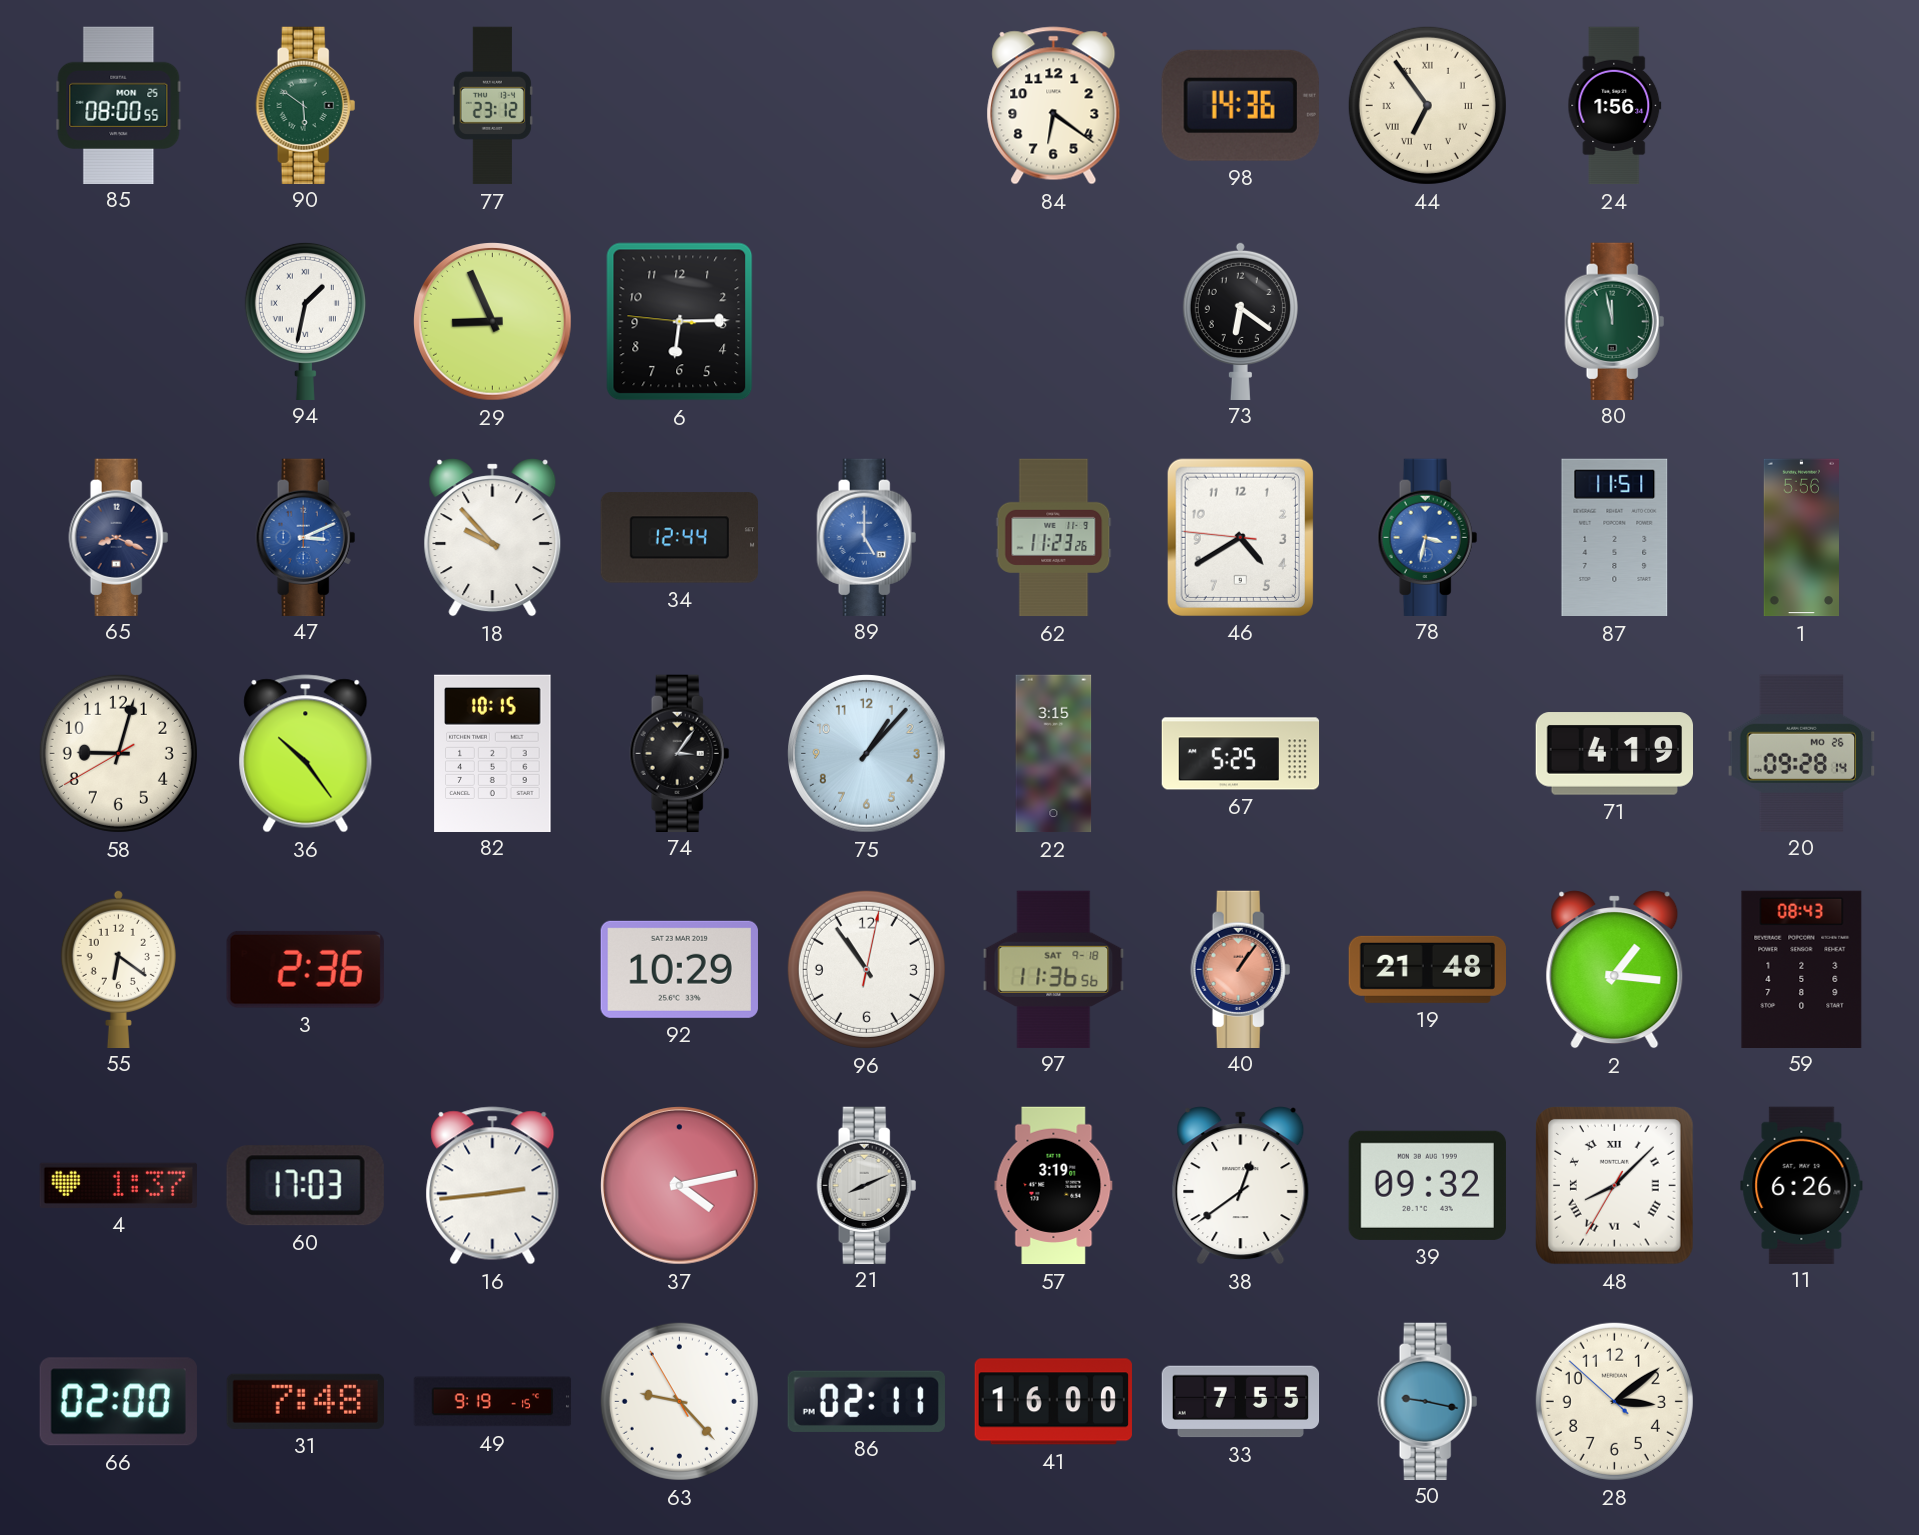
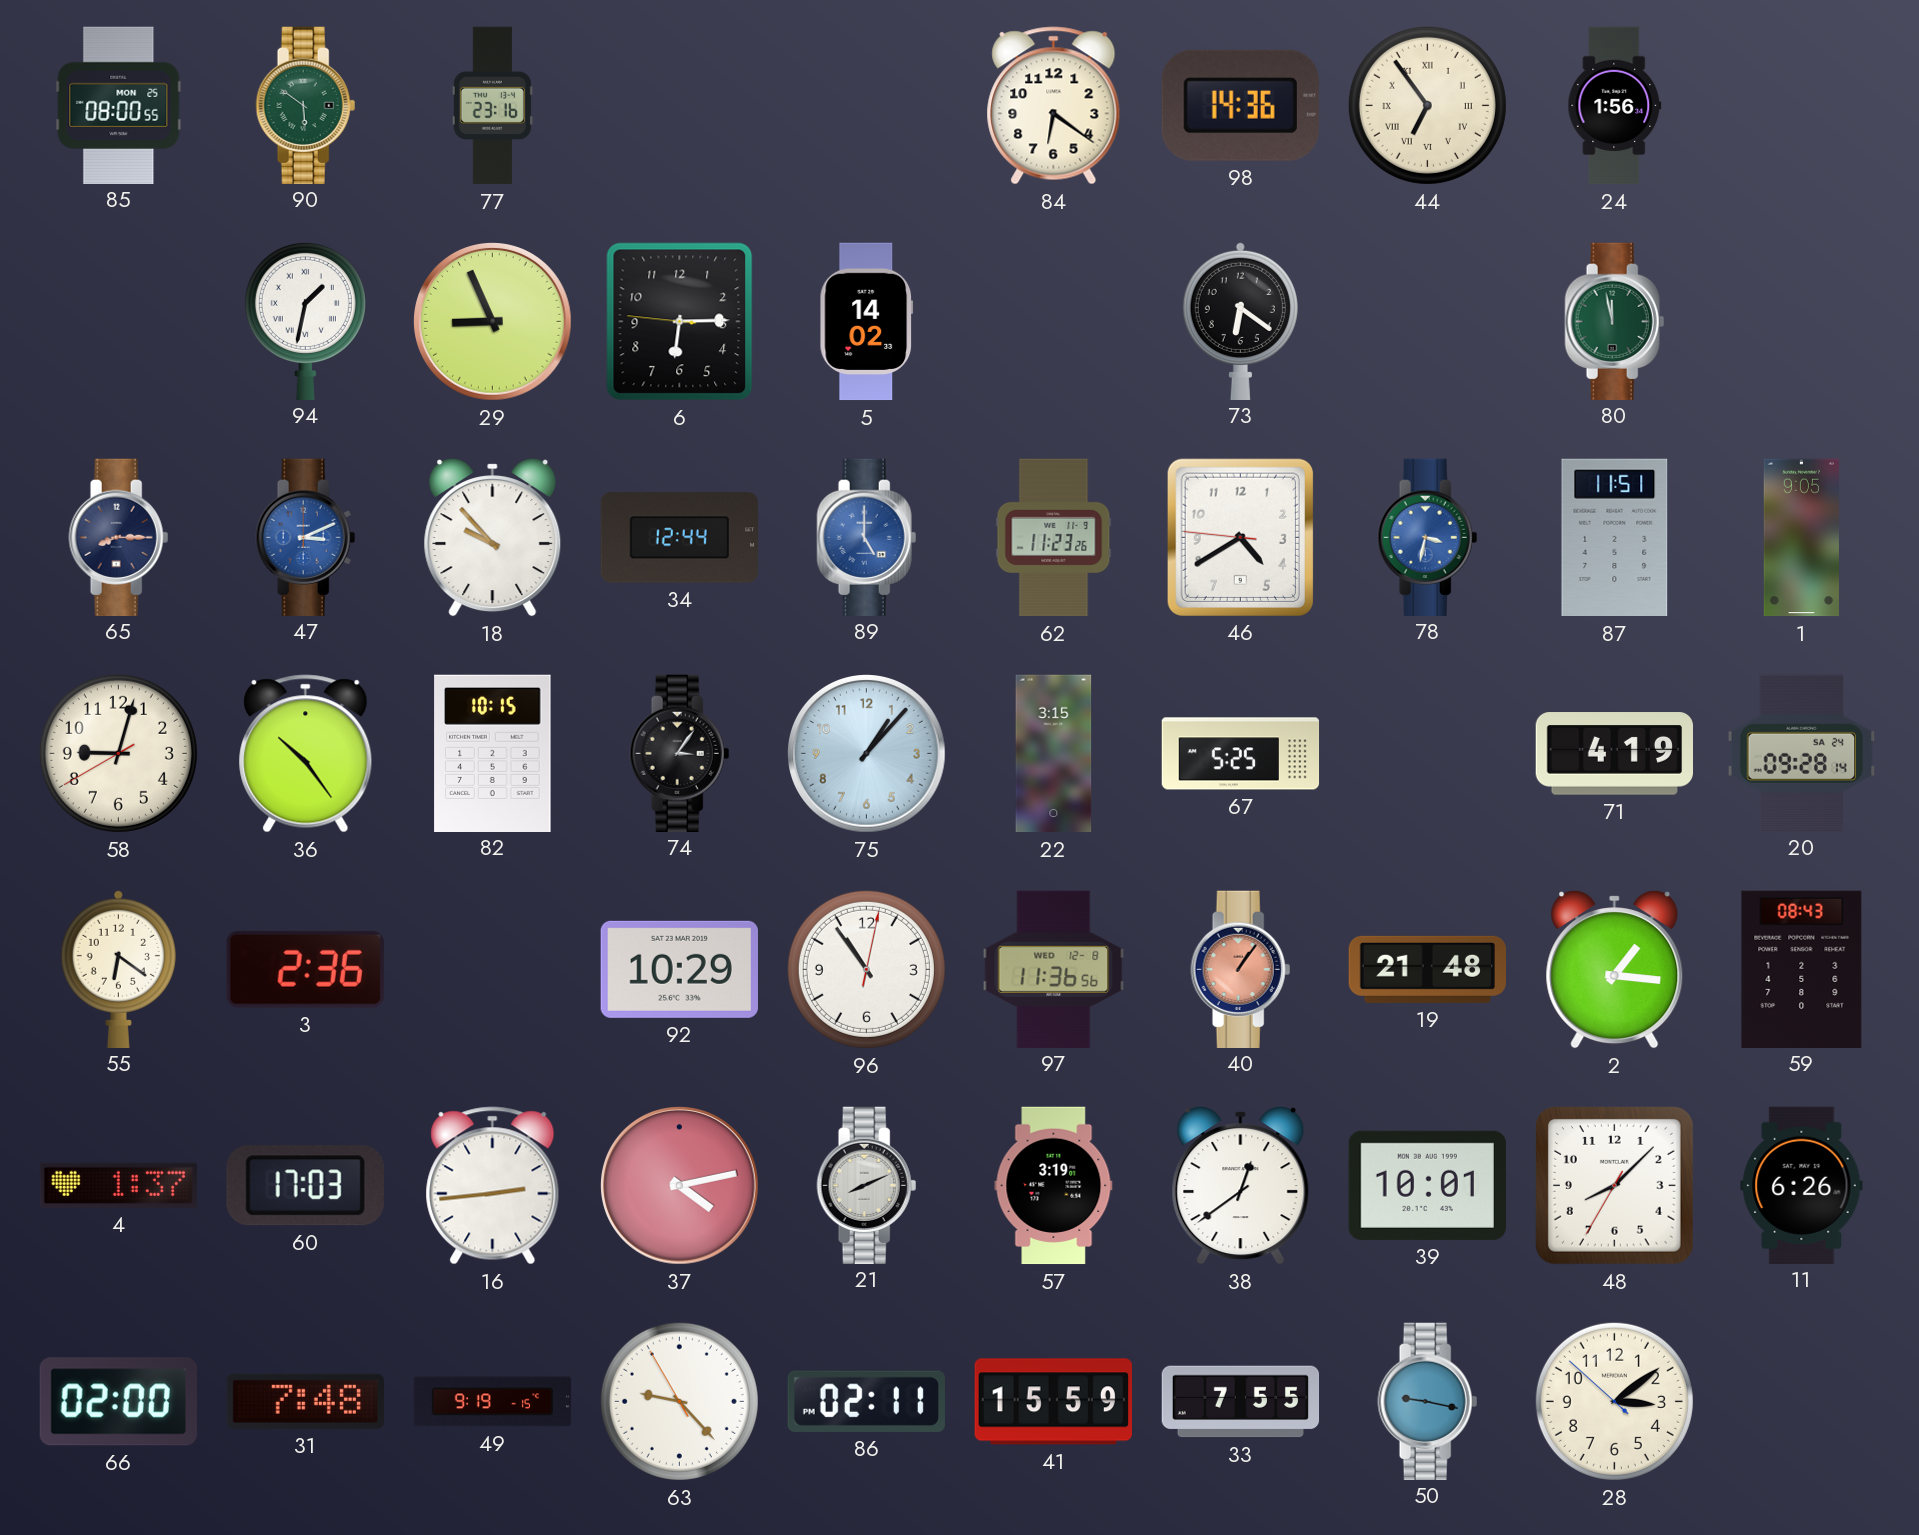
77: 23:12 -> 23:16
5: none -> 14:02
65: 8:19 -> 8:15
1: 5:56 -> 9:05
20 date: MO 26 -> SA 24
97 date: SAT 9-18 -> WED 12-8
39: 09:32 -> 10:01
48 numerals: Roman -> Arabic
41: 16:00 -> 15:59
